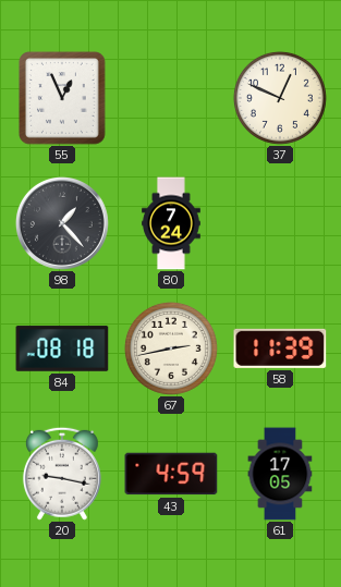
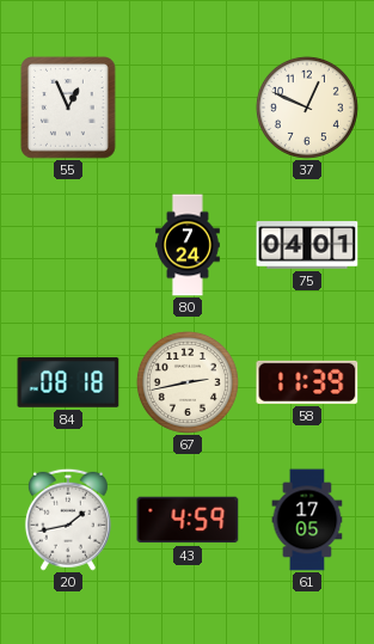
98: 1:23 -> none
75: none -> 04:01
20: 9:17 -> 1:43
